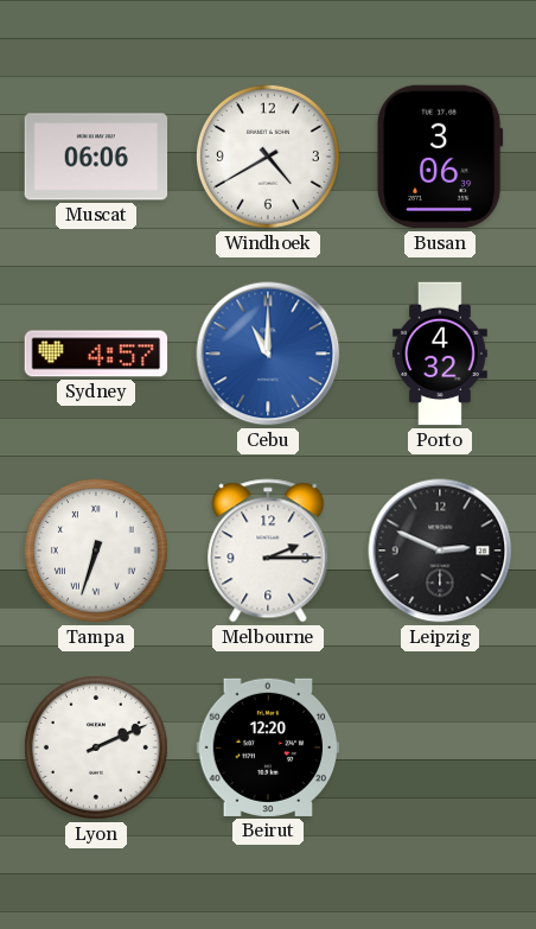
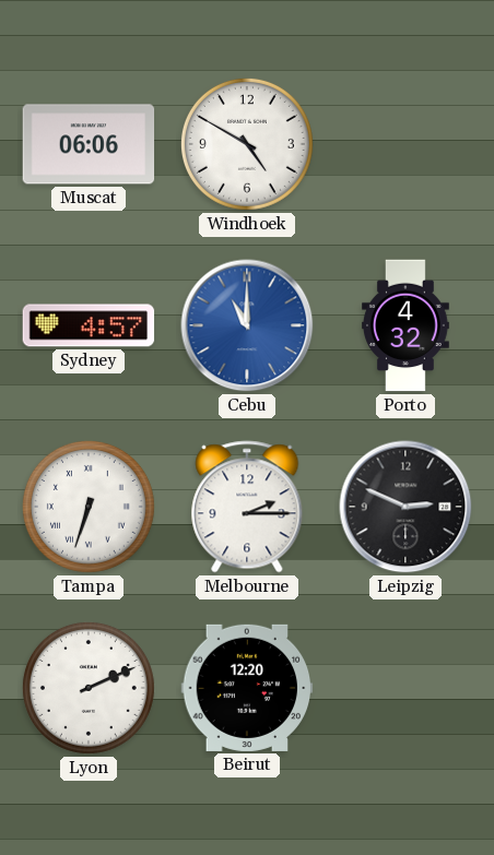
Windhoek: 4:40 -> 4:50
Busan: 3:06 -> none
